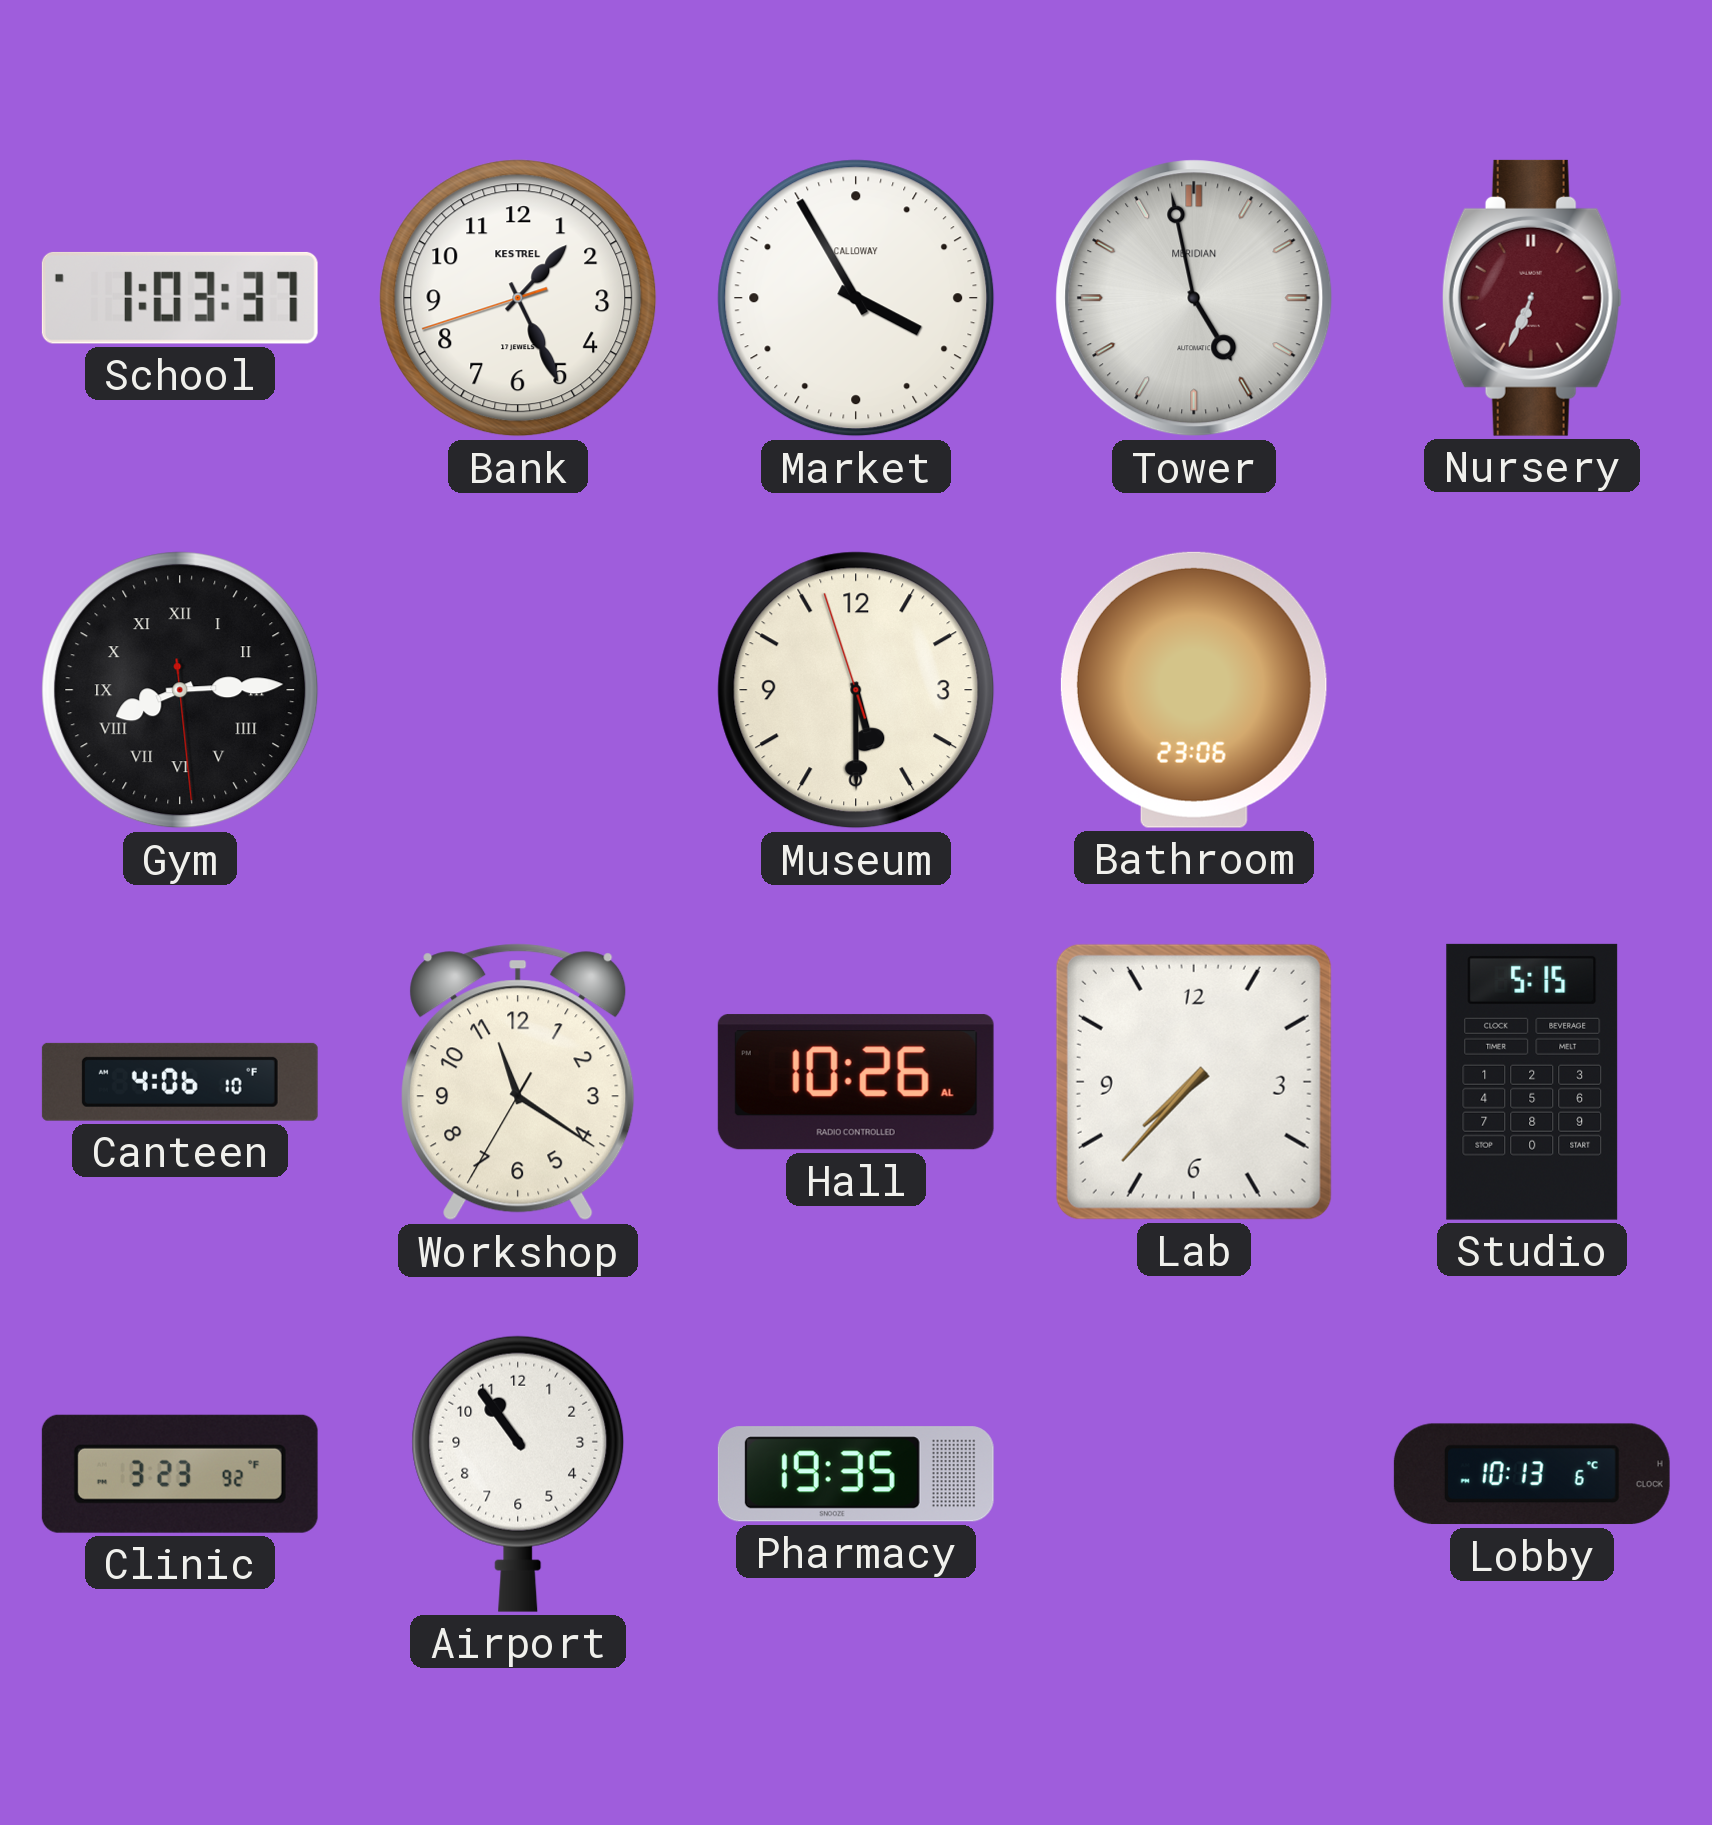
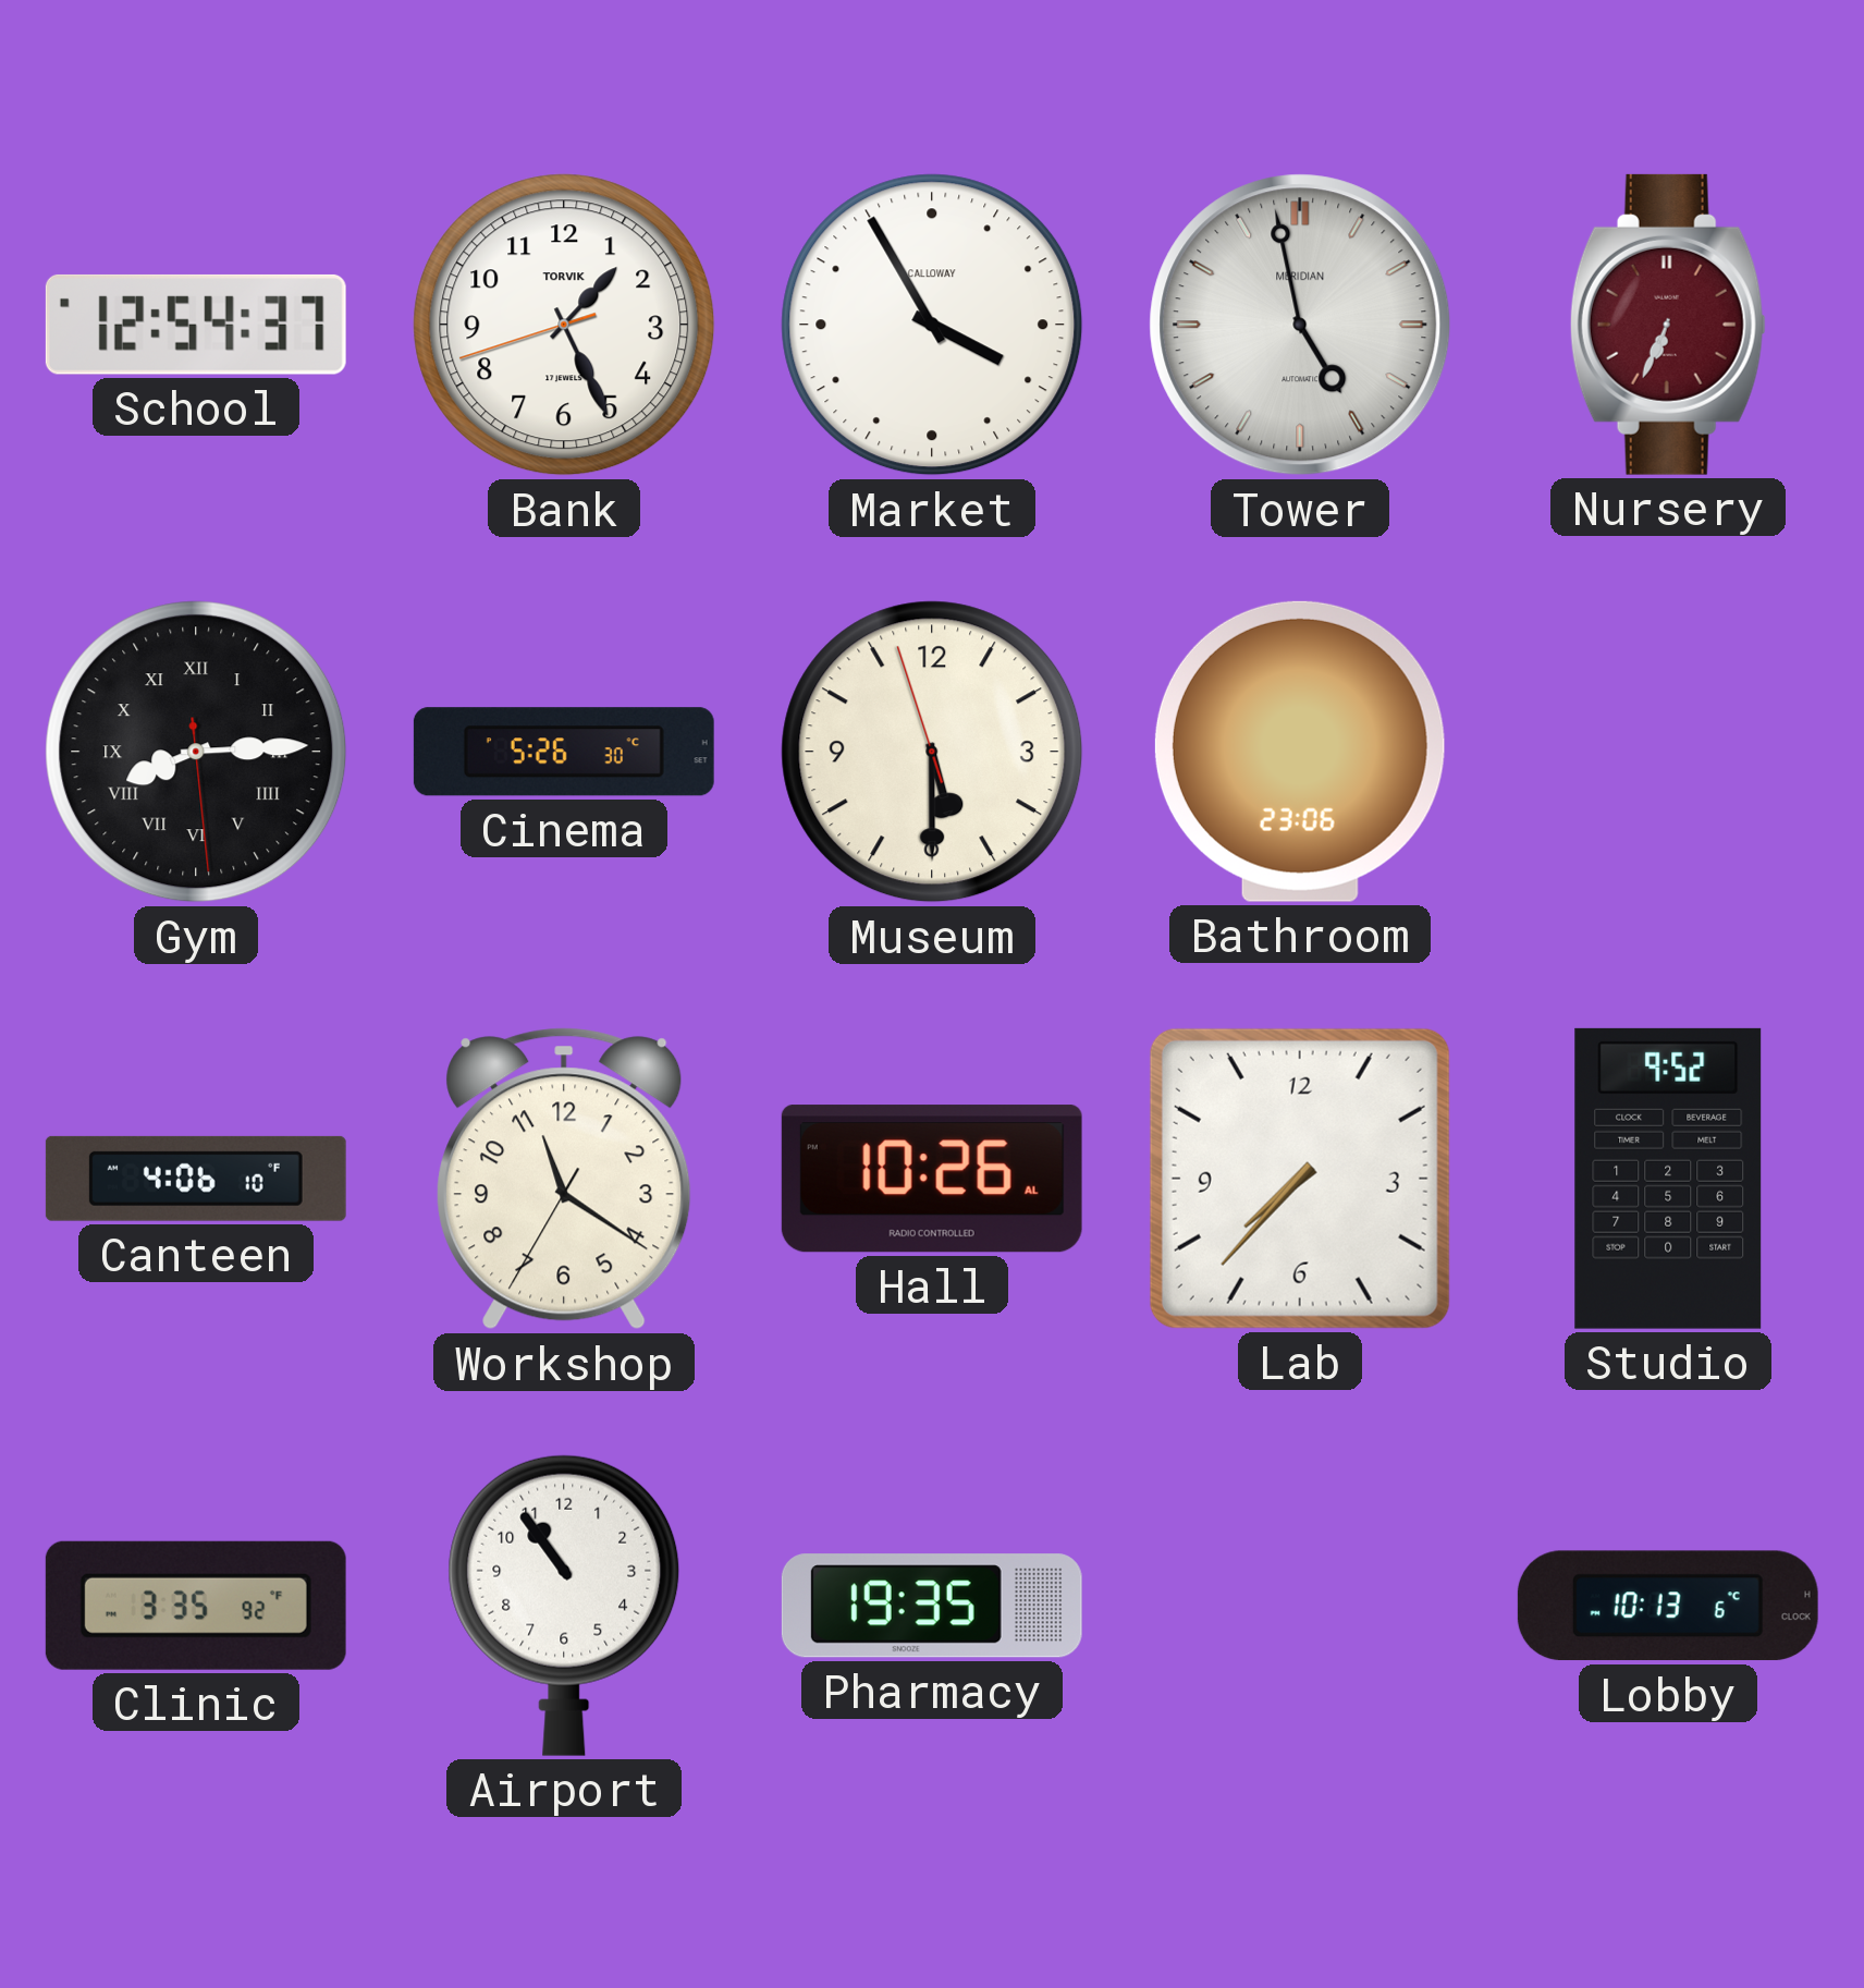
School: 1:03 -> 12:54
Bank brand: KESTREL -> TORVIK
Cinema: none -> 5:26
Studio: 5:15 -> 9:52
Clinic: 3:23 -> 3:35
